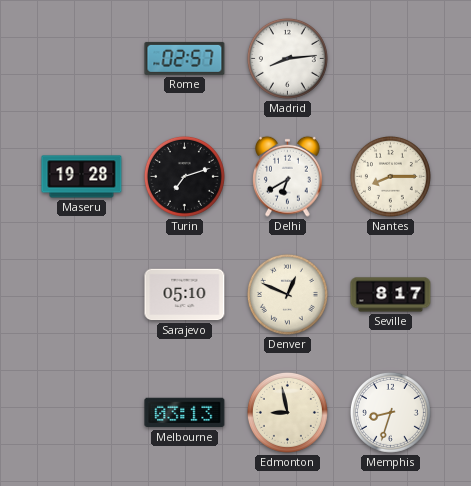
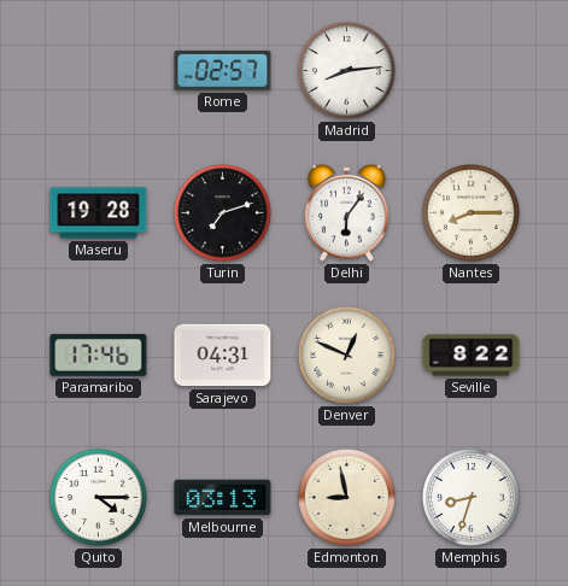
Delhi: 6:40 -> 6:06
Paramaribo: none -> 17:46
Sarajevo: 05:10 -> 04:31
Seville: 8:17 -> 8:22
Quito: none -> 4:15
